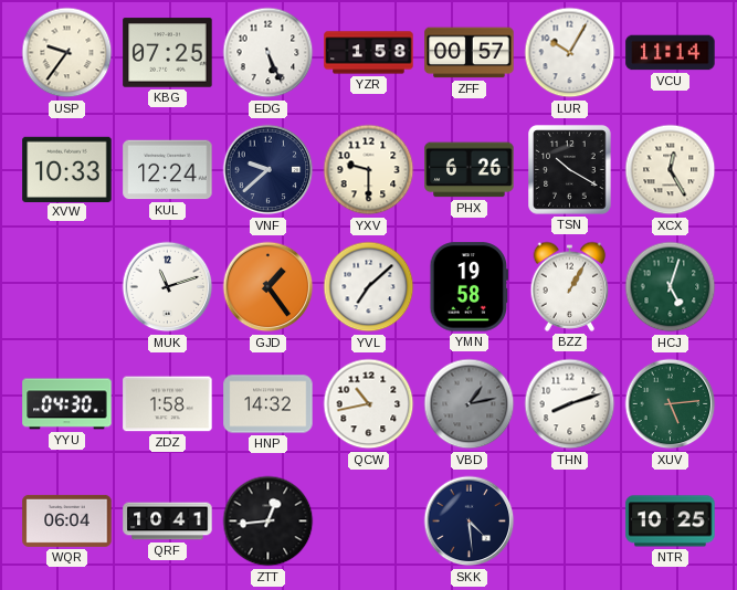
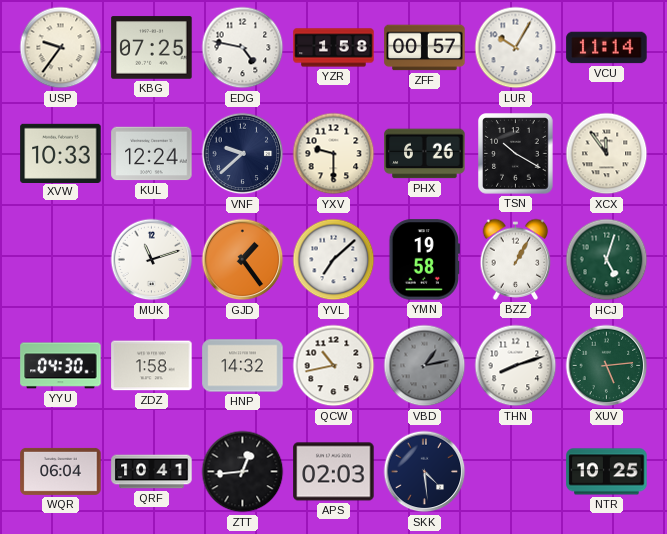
EDG: 5:26 -> 4:47
XCX: 12:25 -> 11:54
APS: none -> 02:03
